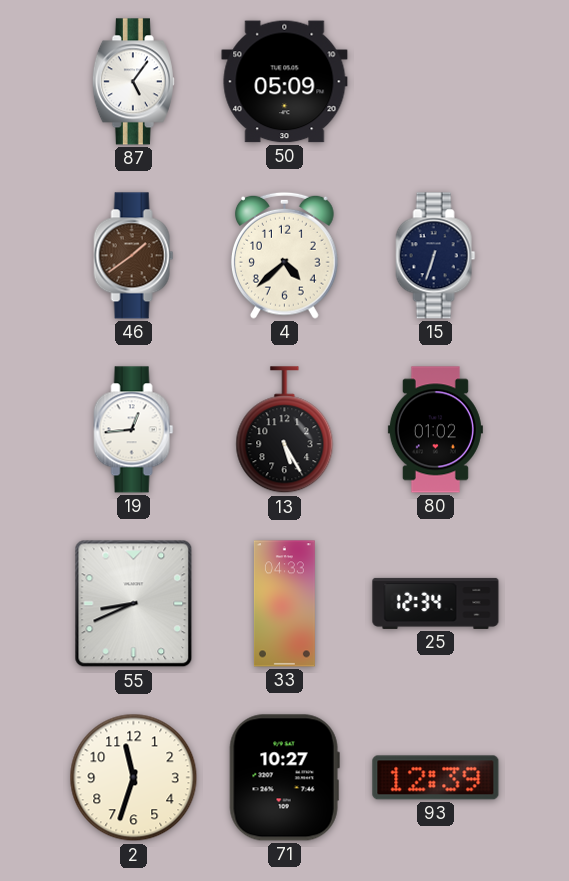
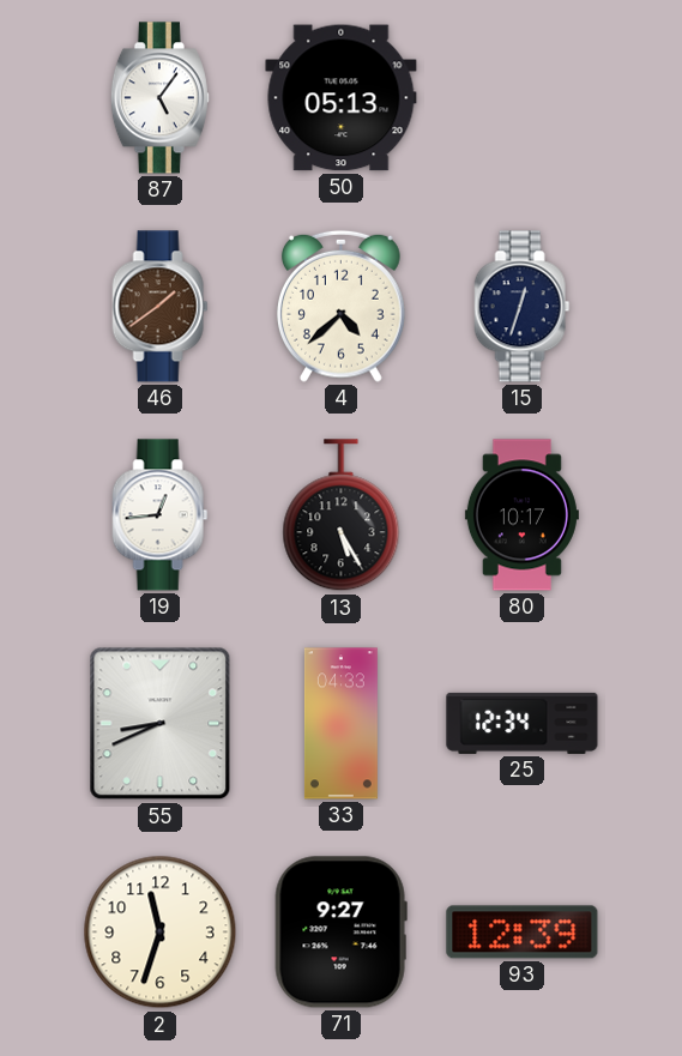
50: 05:09 -> 05:13
15: 6:33 -> 12:33
80: 01:02 -> 10:17
71: 10:27 -> 9:27
